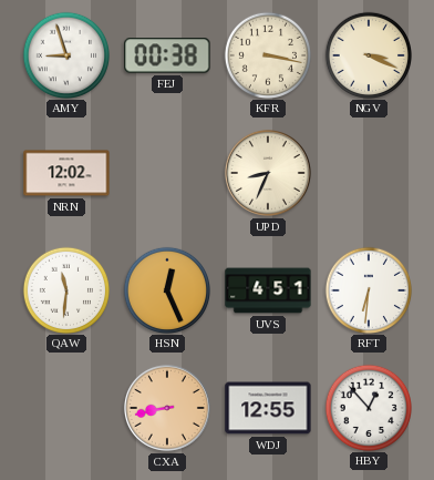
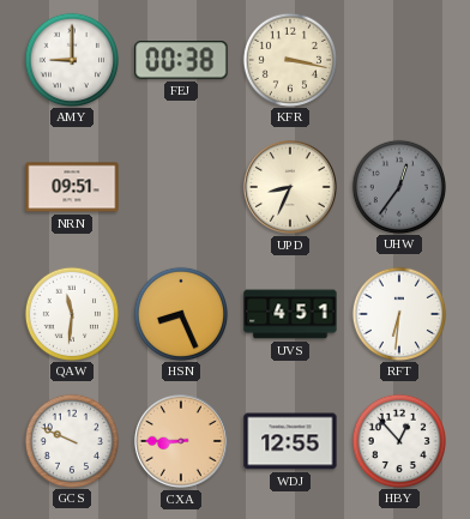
AMY: 8:57 -> 9:00
NGV: 3:19 -> none
NRN: 12:02 -> 09:51
UHW: none -> 12:36
HSN: 12:26 -> 8:26
GCS: none -> 9:49
CXA: 8:43 -> 8:45
